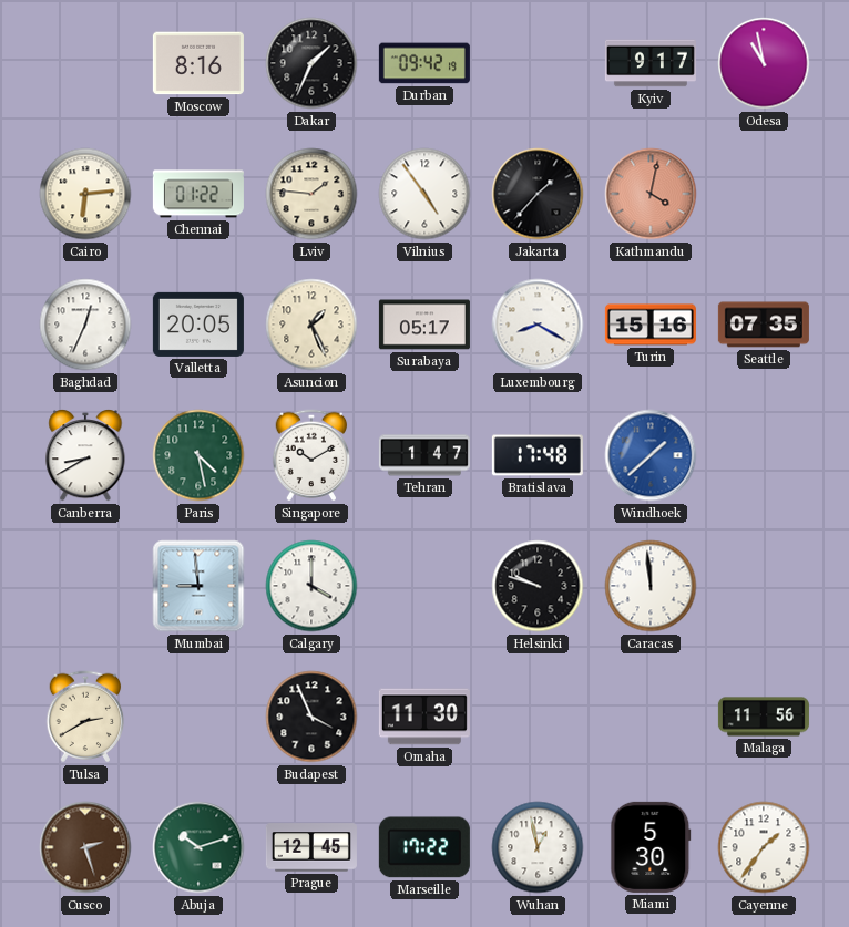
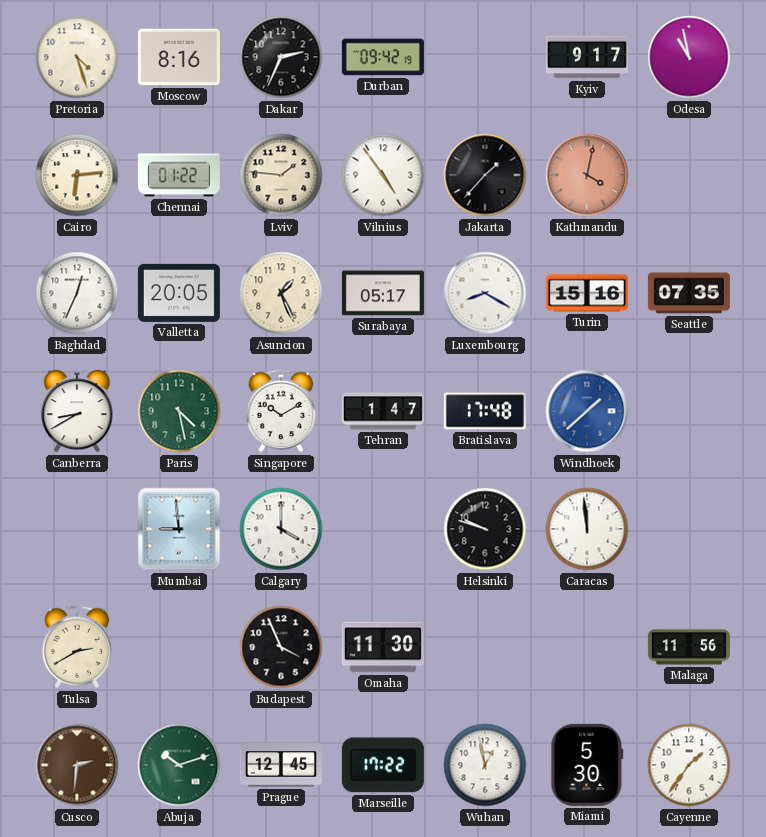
Pretoria: none -> 4:27
Dakar: 1:34 -> 2:34
Cusco: 2:27 -> 2:31
